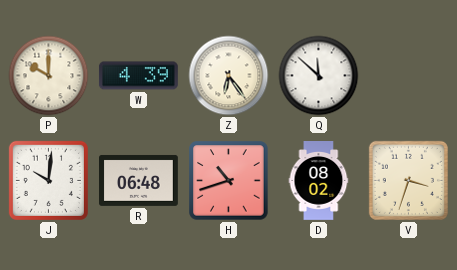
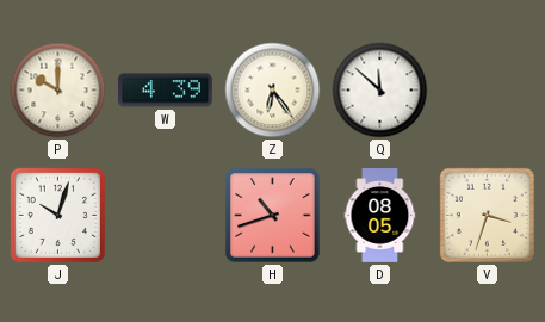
J: 10:01 -> 10:03
R: 06:48 -> none
D: 08:02 -> 08:05
